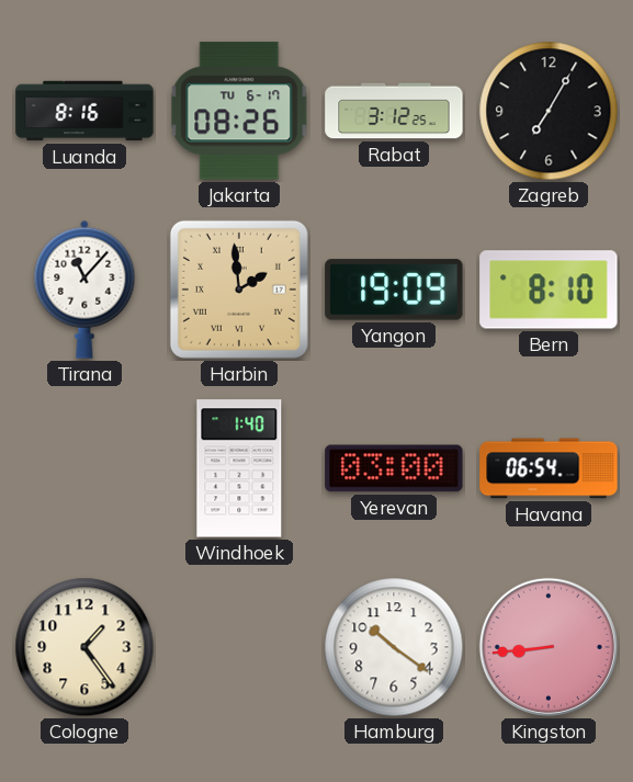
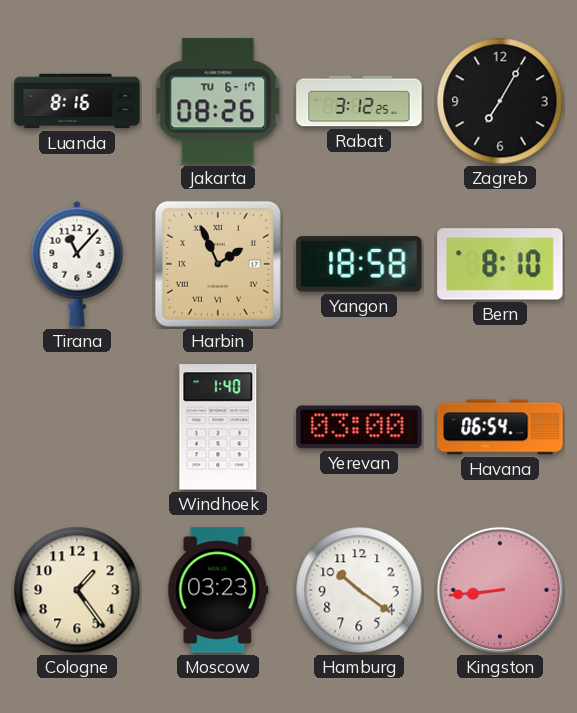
Harbin: 1:59 -> 1:56
Yangon: 19:09 -> 18:58
Moscow: none -> 03:23
